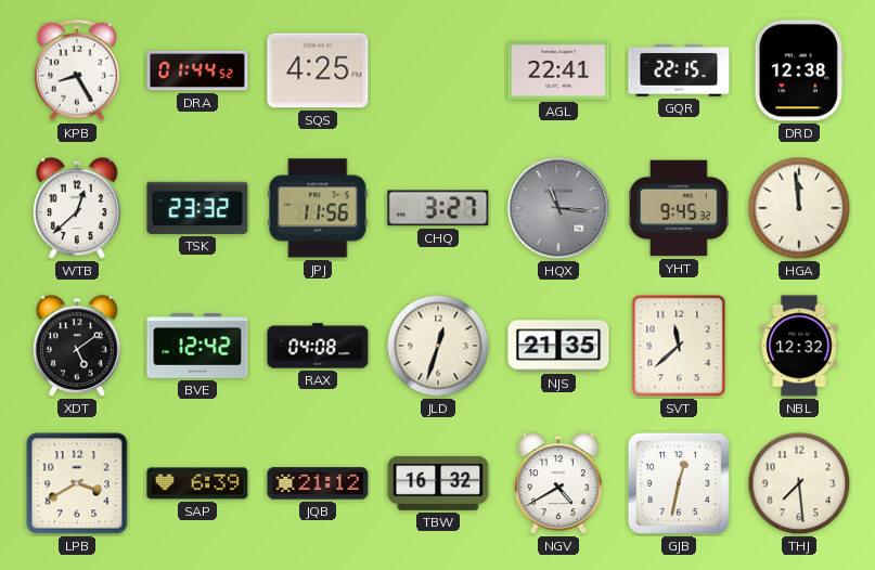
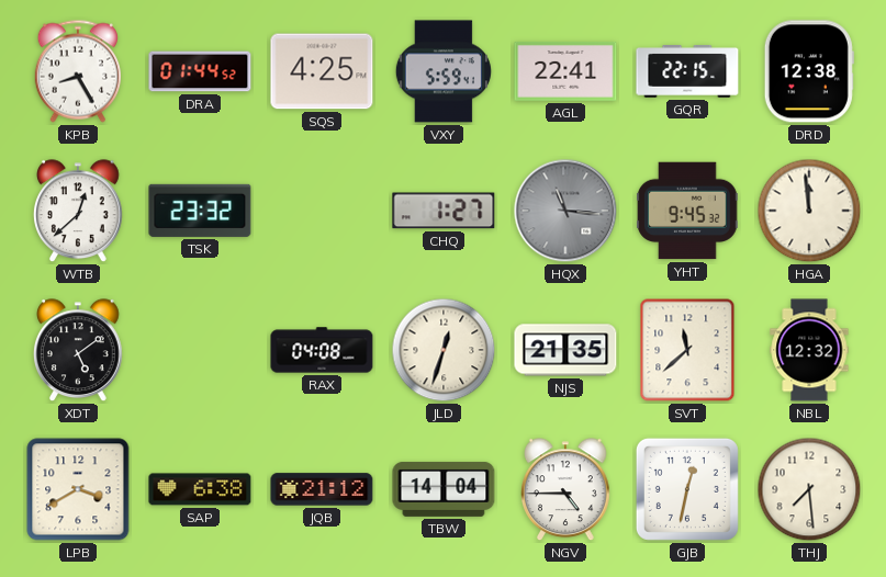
VXY: none -> 5:59
JPJ: 11:56 -> none
CHQ: 3:27 -> 1:27
BVE: 12:42 -> none
SAP: 6:39 -> 6:38
TBW: 16:32 -> 14:04
NGV: 4:40 -> 4:45
